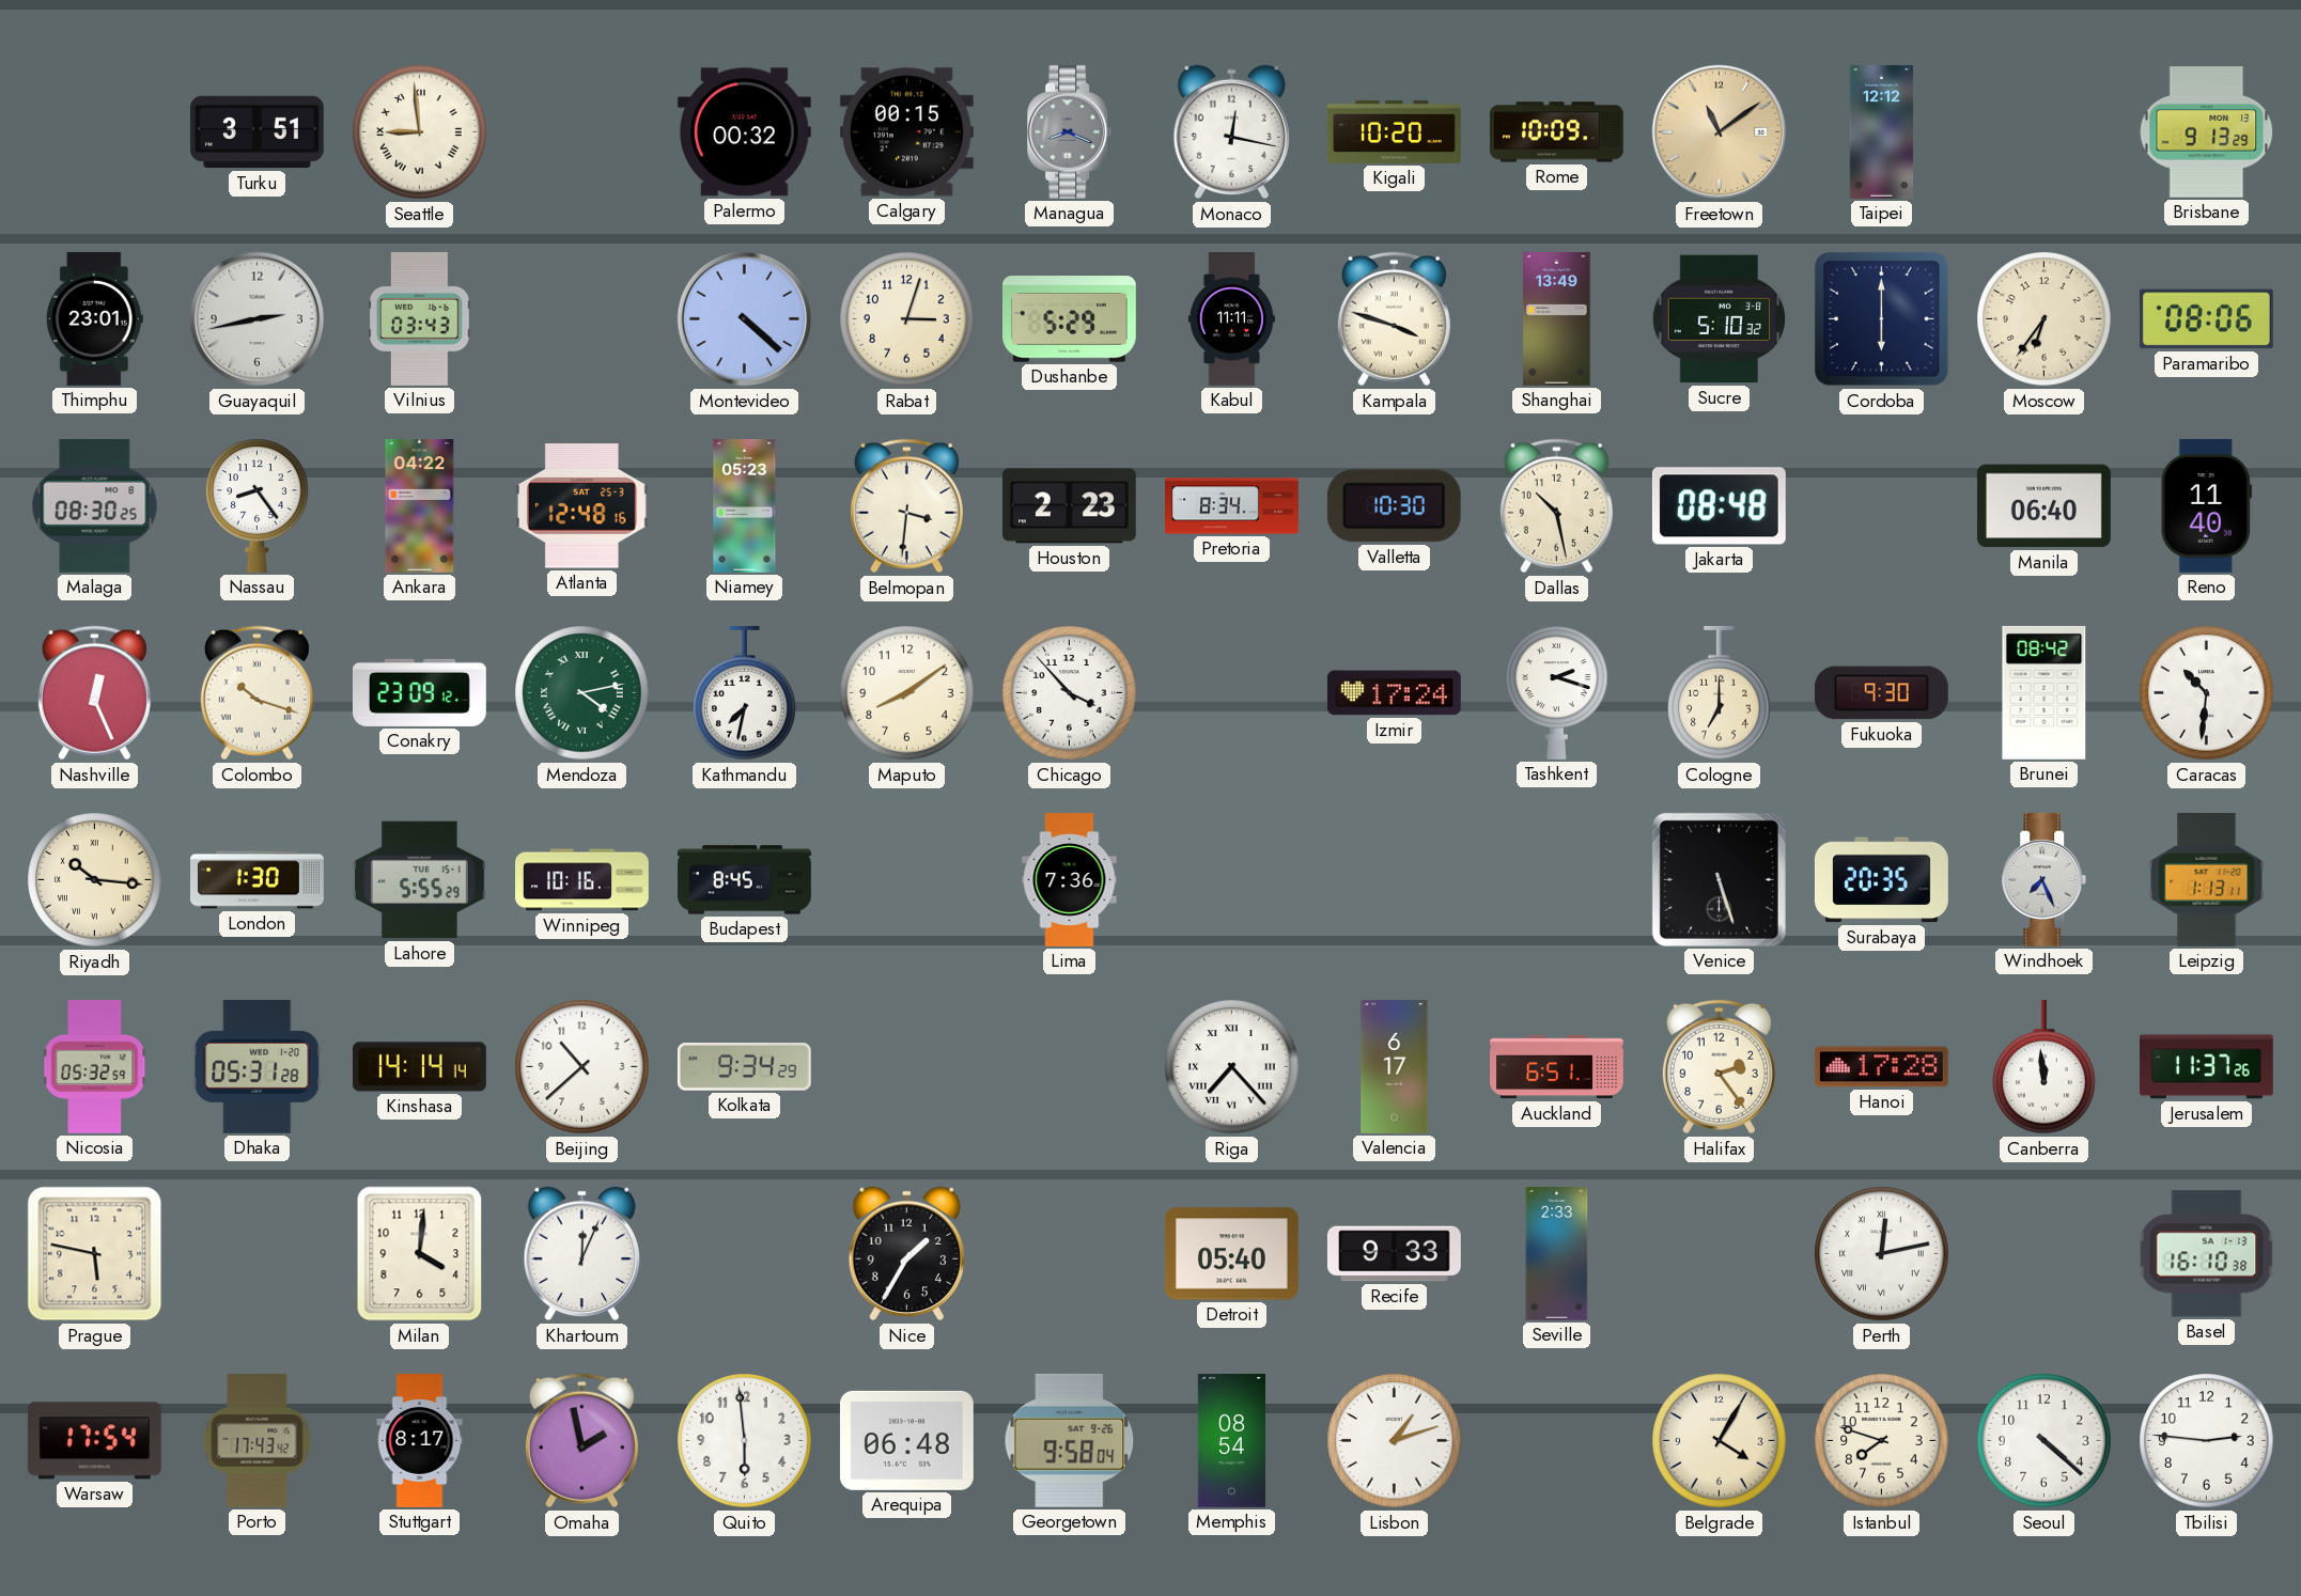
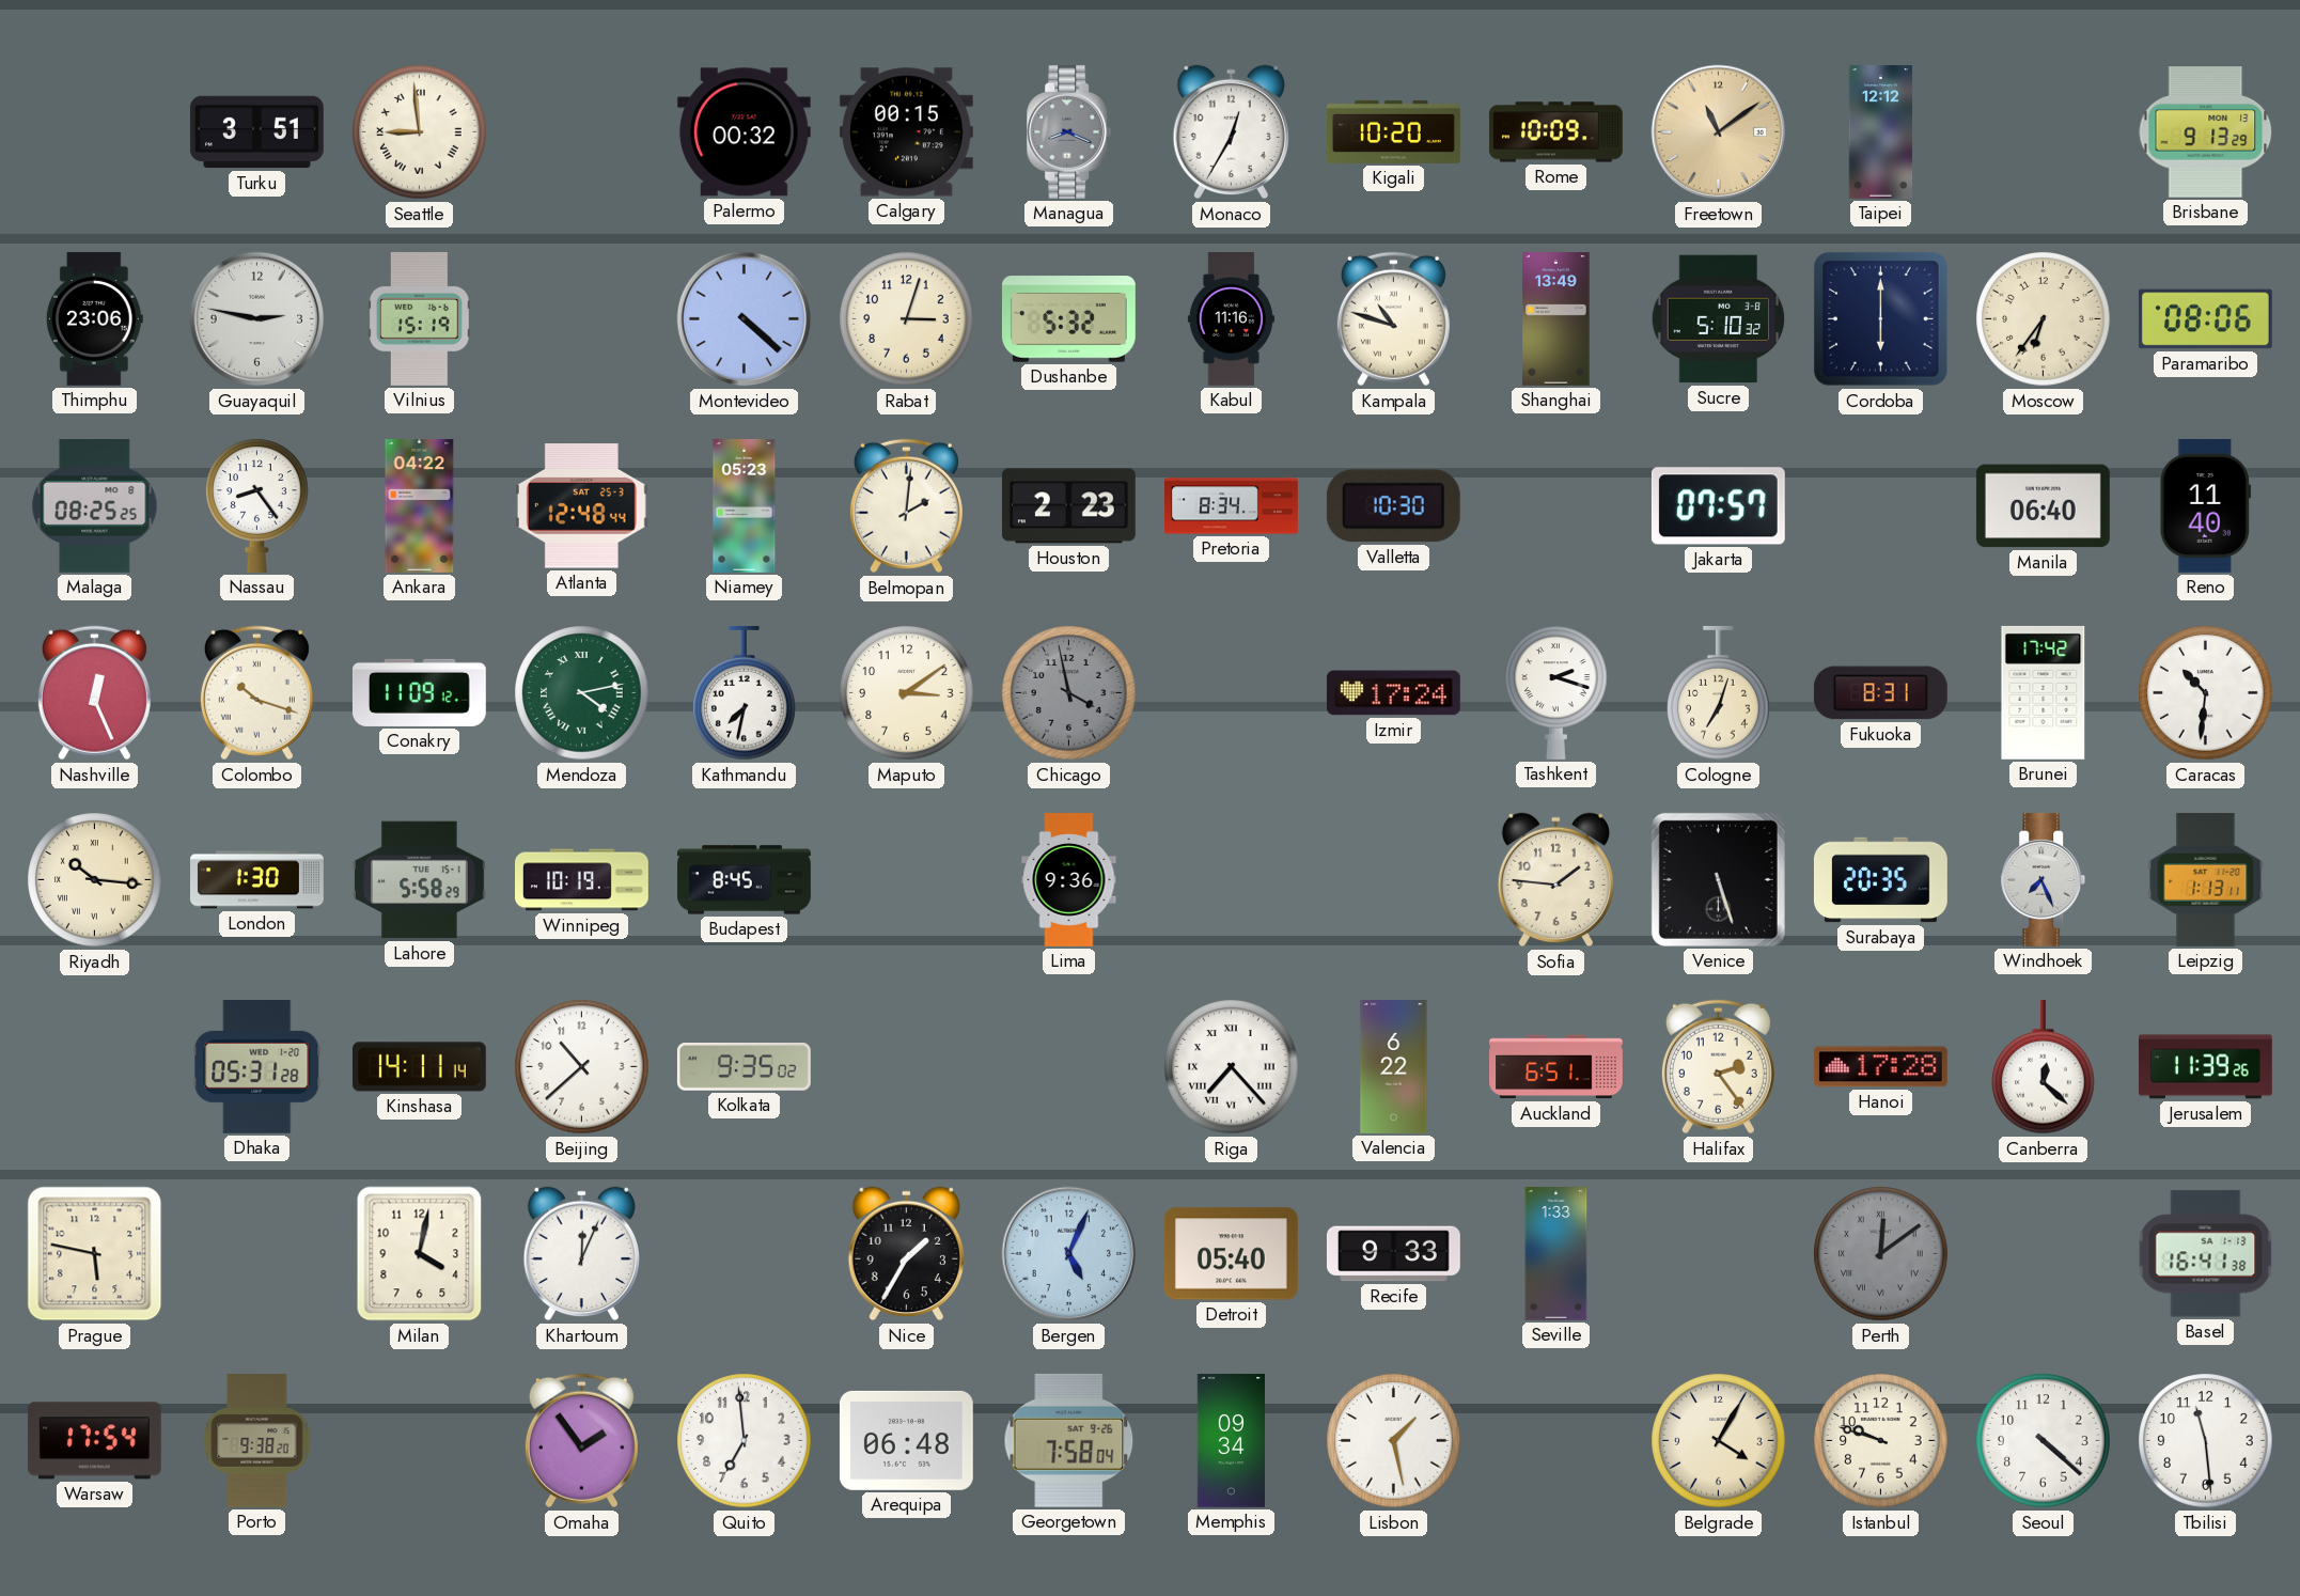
Monaco: 12:17 -> 12:35
Thimphu: 23:01 -> 23:06
Guayaquil: 2:43 -> 2:47
Vilnius: 03:43 -> 15:19
Dushanbe: 5:29 -> 5:32
Kabul: 11:11 -> 11:16
Kampala: 3:48 -> 10:48
Malaga: 08:30 -> 08:25
Atlanta: 12:48:16 -> 12:48:44
Belmopan: 3:31 -> 2:01
Dallas: 10:28 -> none
Jakarta: 08:48 -> 07:57
Conakry: 23:09 -> 11:09
Maputo: 8:09 -> 3:09
Chicago: 3:53 -> 3:58
Chicago dial: white -> grey
Cologne: 7:00 -> 7:03
Fukuoka: 9:30 -> 8:31
Brunei: 08:42 -> 17:42
Lahore: 5:55 -> 5:58
Winnipeg: 10:16 -> 10:19
Lima: 7:36 -> 9:36
Sofia: none -> 1:46
Nicosia: 05:32 -> none
Kinshasa: 14:14 -> 14:11
Kolkata: 9:34 -> 9:35
Valencia: 6:17 -> 6:22
Canberra: 11:59 -> 12:22
Jerusalem: 11:37 -> 11:39
Milan: 4:01 -> 4:02
Bergen: none -> 5:04
Seville: 2:33 -> 1:33
Perth: 12:13 -> 12:09
Perth dial: white -> grey
Basel: 16:10 -> 16:41
Porto: 17:43 -> 9:38
Stuttgart: 8:17 -> none
Omaha: 1:58 -> 1:54
Quito: 5:59 -> 6:59
Georgetown: 9:58 -> 7:58
Memphis: 08:54 -> 09:34
Lisbon: 1:12 -> 1:28
Istanbul: 7:48 -> 9:48
Tbilisi: 2:46 -> 11:29
